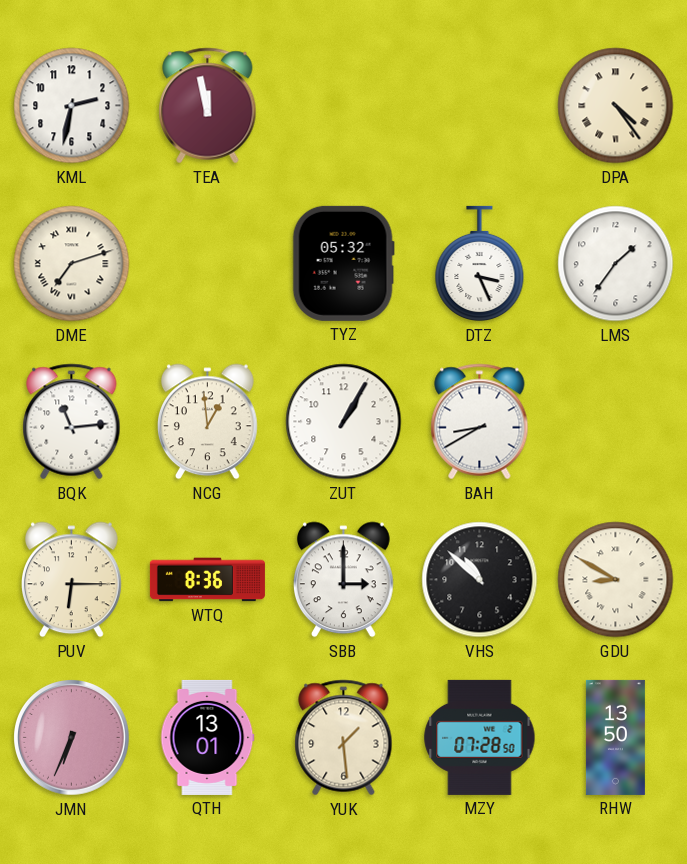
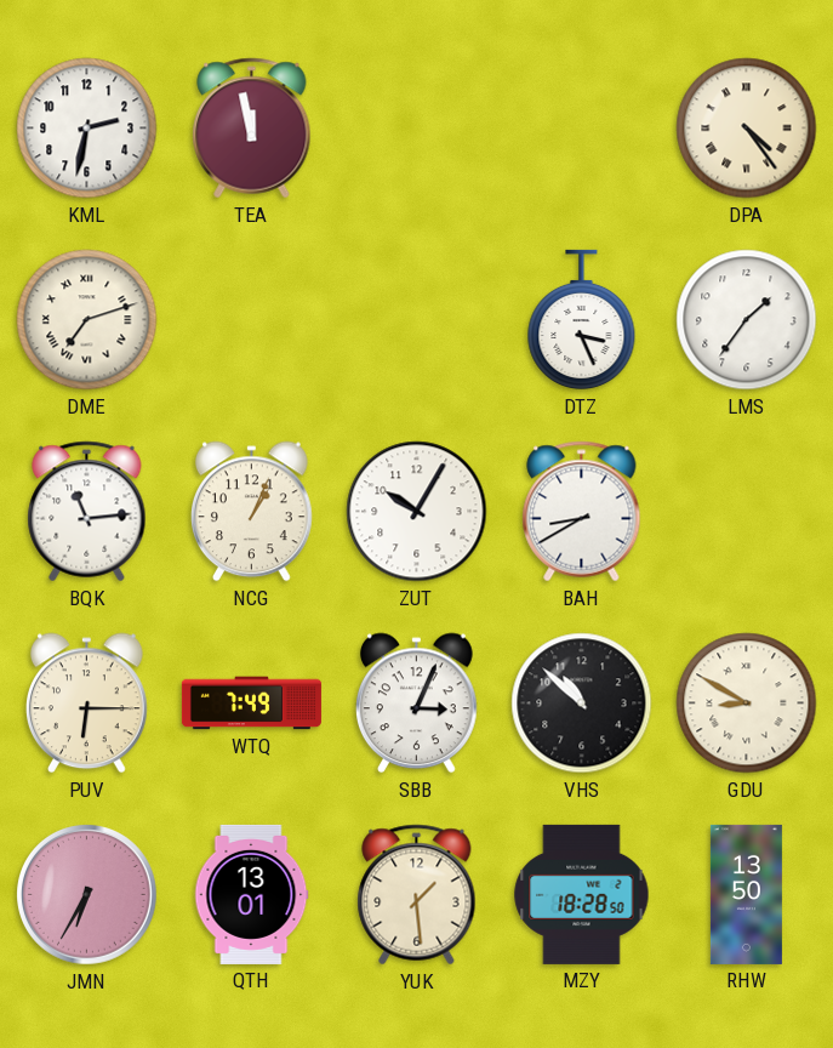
TYZ: 05:32 -> none
NCG: 12:59 -> 1:04
ZUT: 1:05 -> 10:05
WTQ: 8:36 -> 7:49
SBB: 3:00 -> 3:04
JMN: 6:34 -> 6:35
MZY: 07:28 -> 18:28
